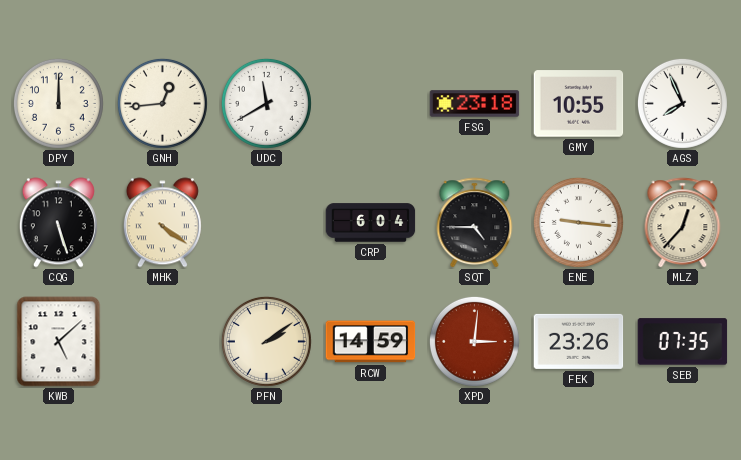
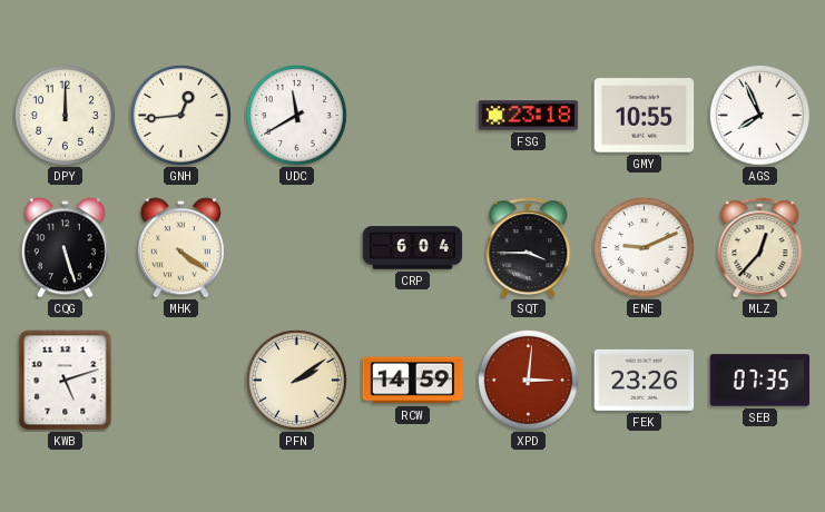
SQT: 4:45 -> 3:45
ENE: 9:16 -> 9:11
KWB: 5:08 -> 5:12
